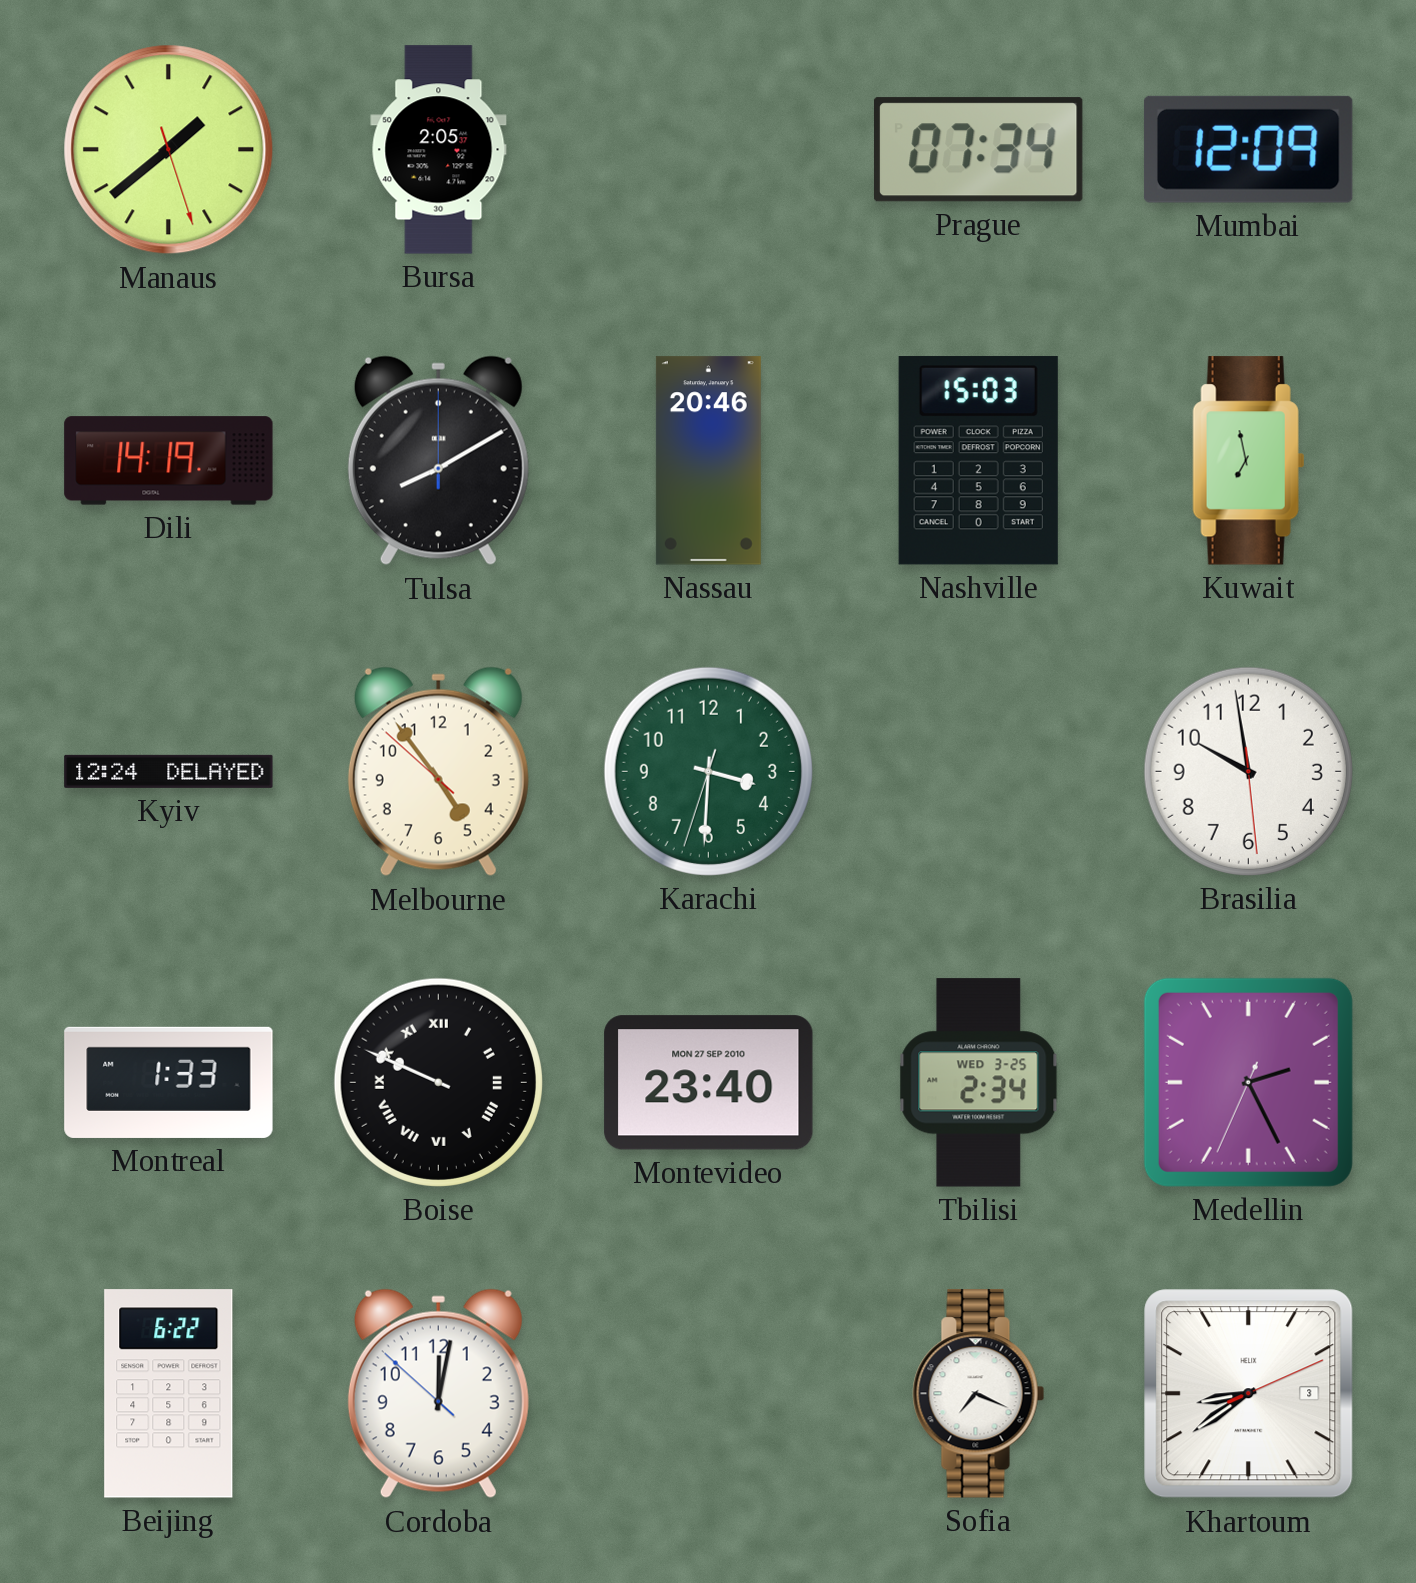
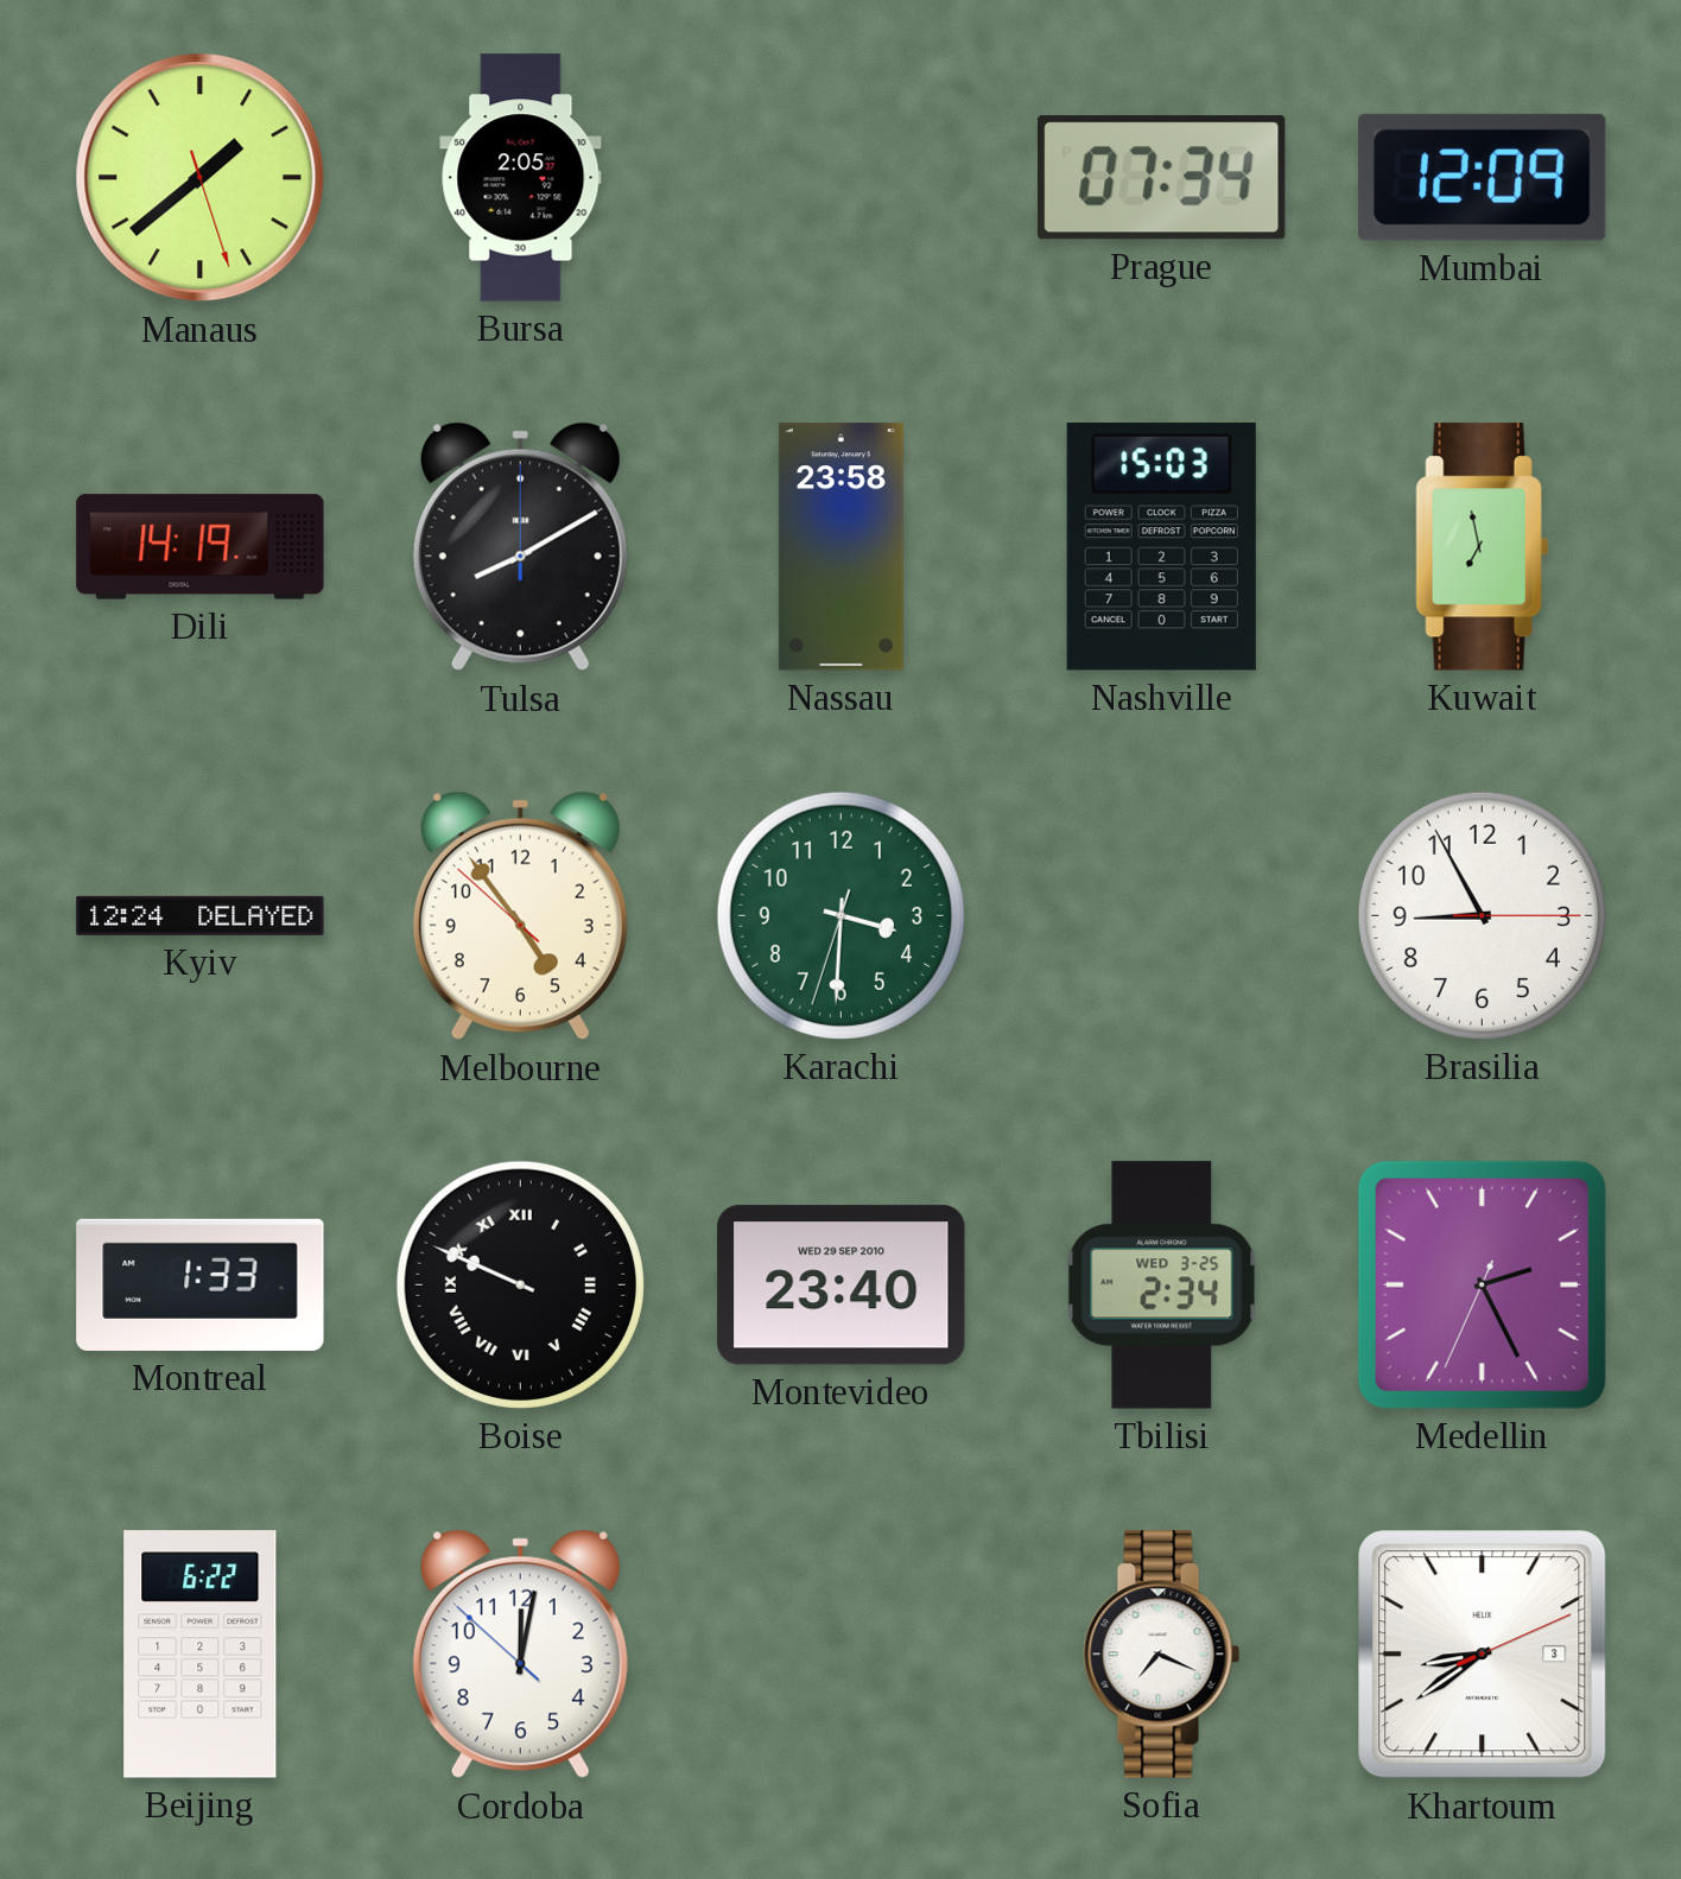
Nassau: 20:46 -> 23:58
Brasilia: 9:58 -> 8:55
Montevideo date: MON 27 SEP 2010 -> WED 29 SEP 2010
